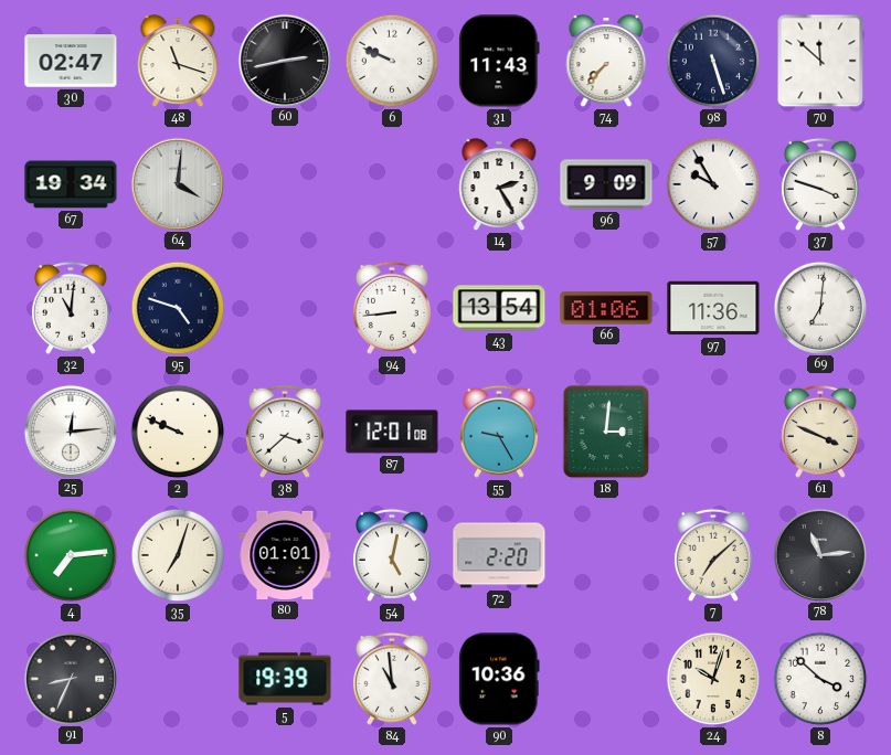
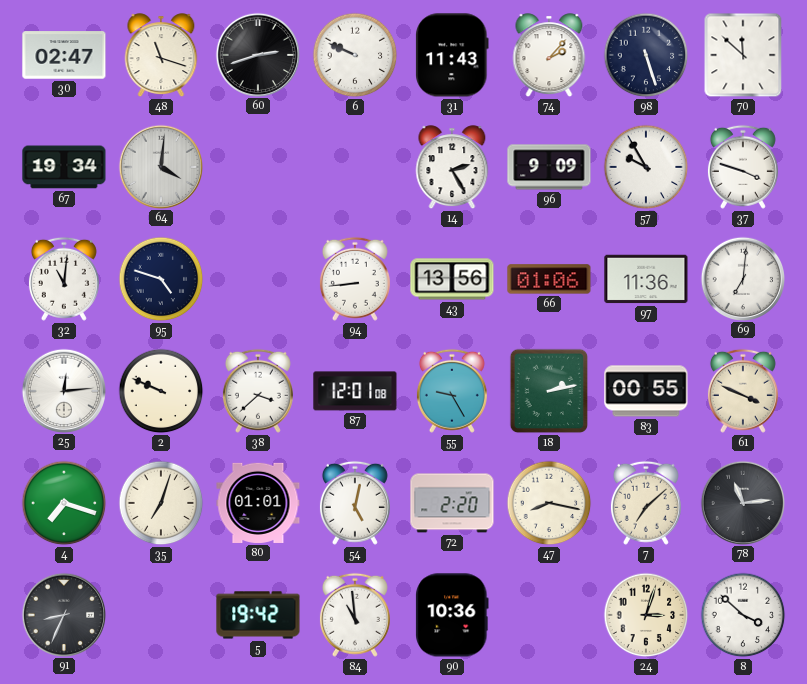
60: 2:43 -> 2:42
74: 7:37 -> 2:07
43: 13:54 -> 13:56
18: 3:01 -> 2:13
83: none -> 00:55
4: 7:14 -> 7:18
47: none -> 8:17
5: 19:39 -> 19:42
24: 10:03 -> 3:03
